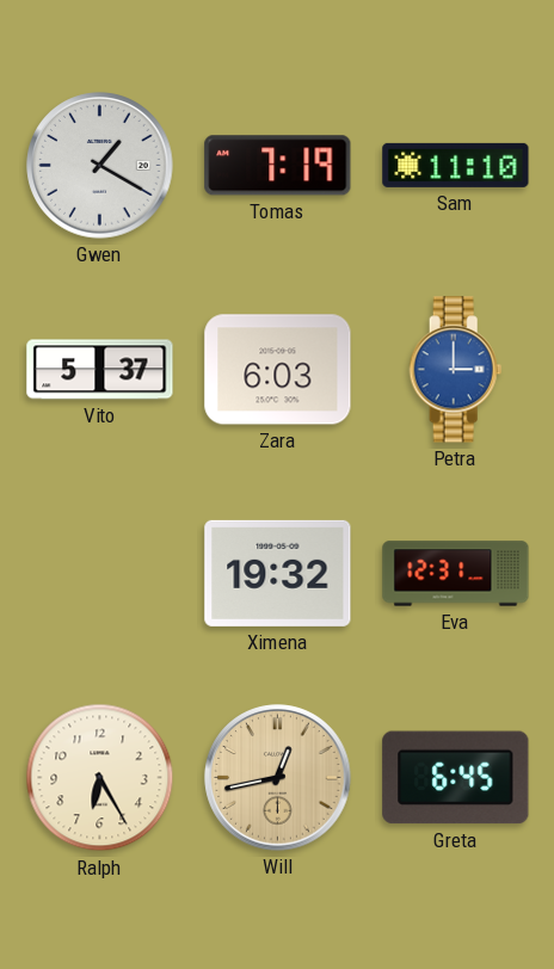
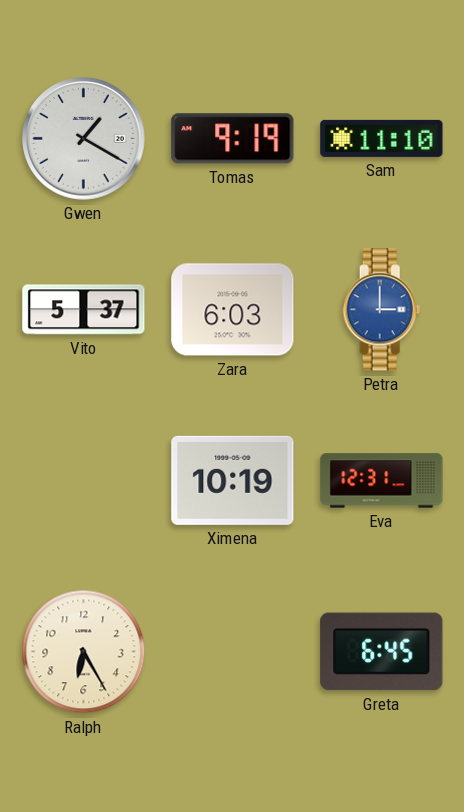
Tomas: 7:19 -> 9:19
Ximena: 19:32 -> 10:19
Will: 12:43 -> none
